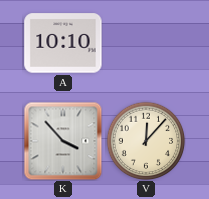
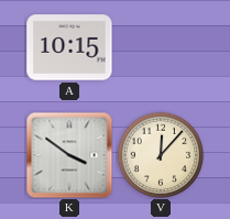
A: 10:10 -> 10:15
K: 3:53 -> 3:51
